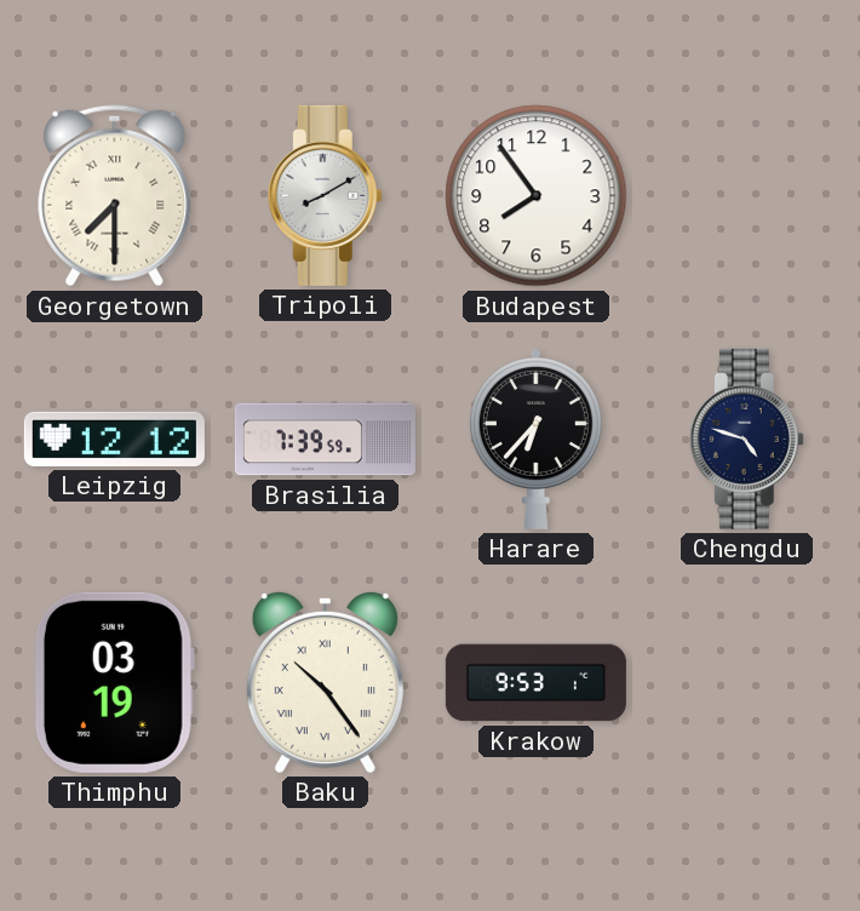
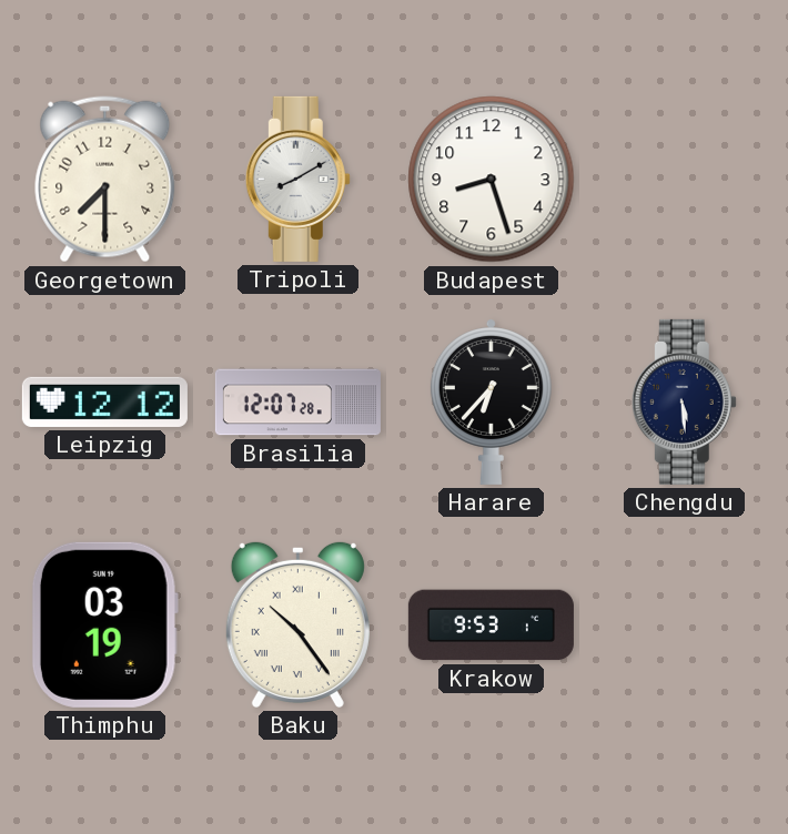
Georgetown numerals: Roman -> Arabic
Budapest: 7:54 -> 8:27
Brasilia: 7:39 -> 12:07
Chengdu: 4:48 -> 5:29
